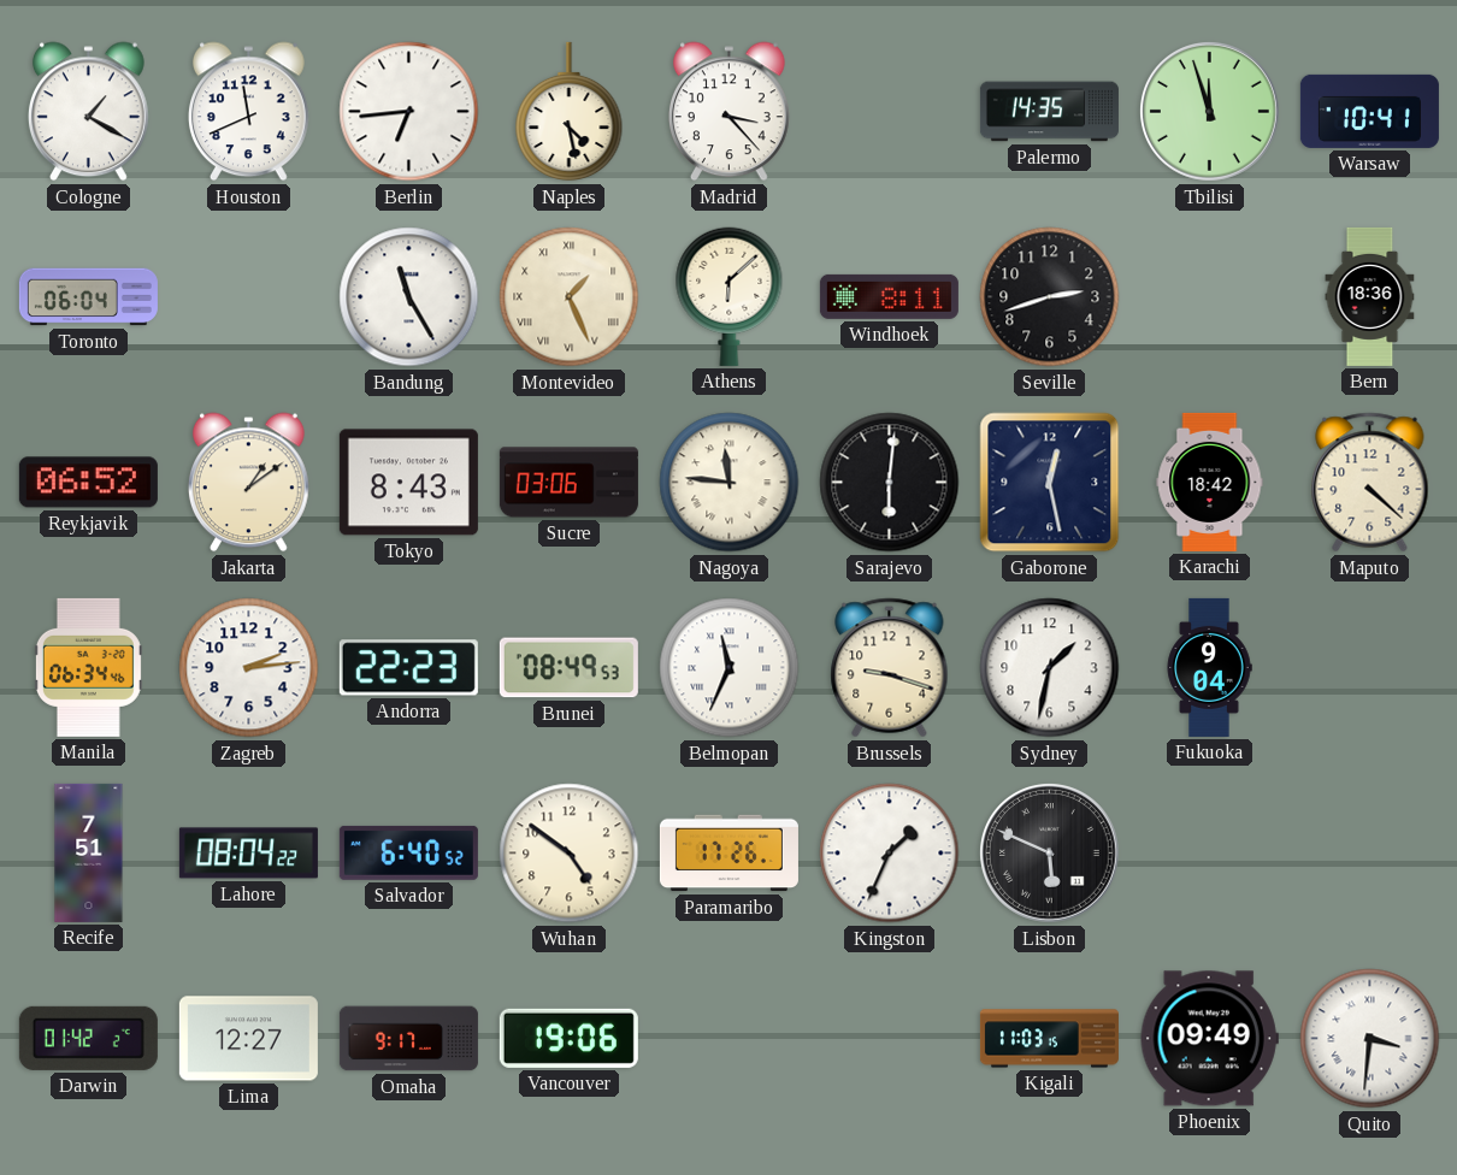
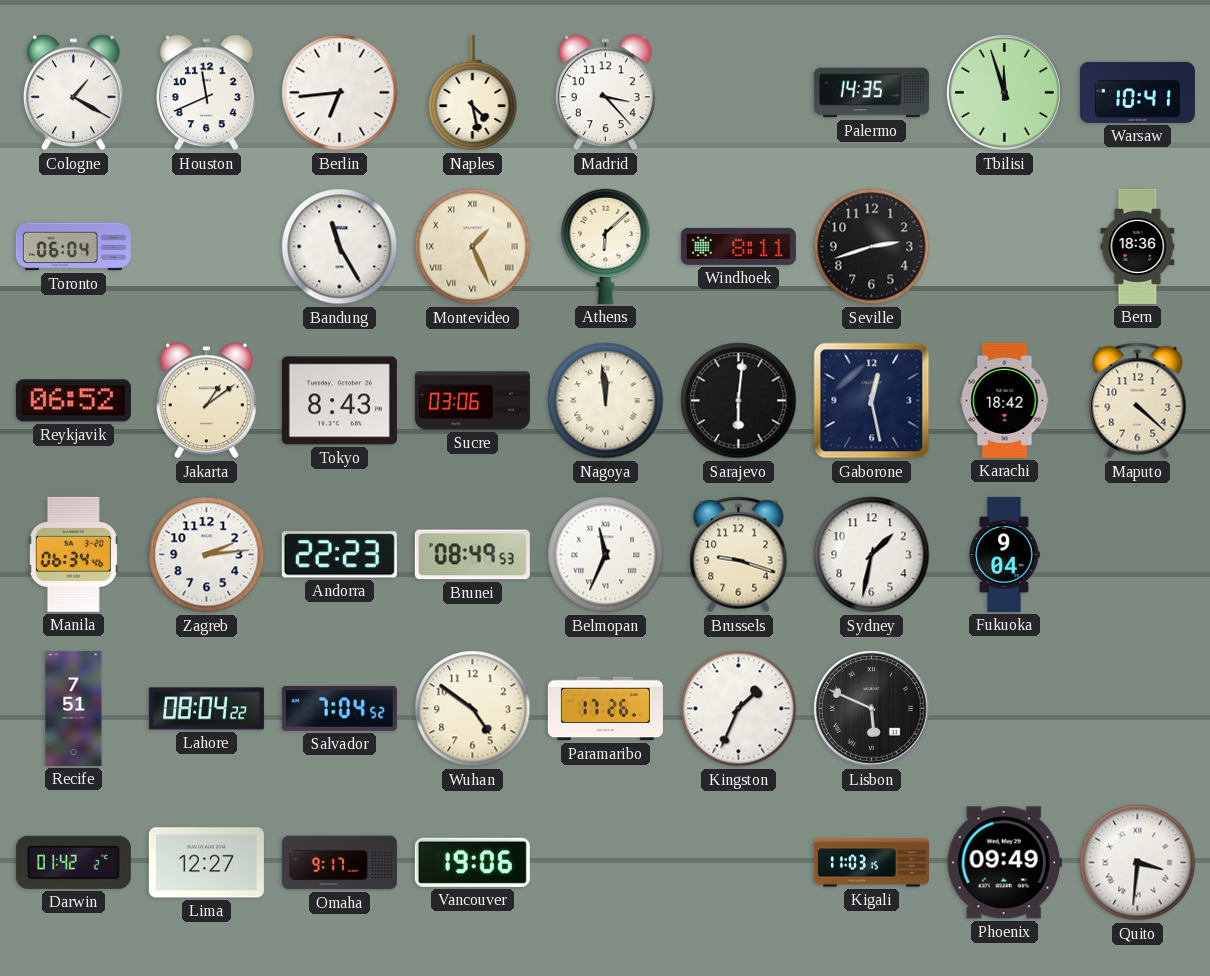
Nagoya: 11:46 -> 11:59
Salvador: 6:40 -> 7:04
